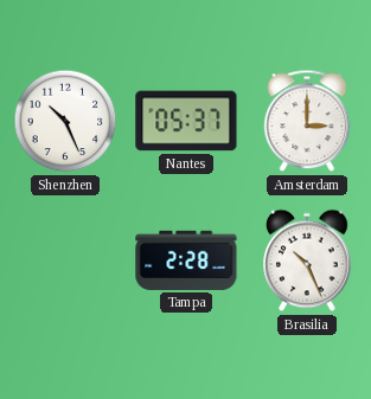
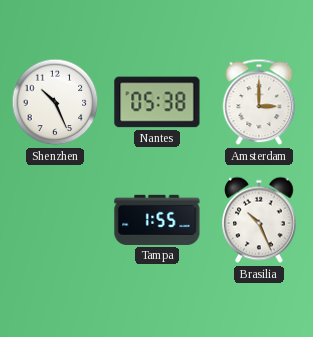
Nantes: 05:37 -> 05:38
Tampa: 2:28 -> 1:55
